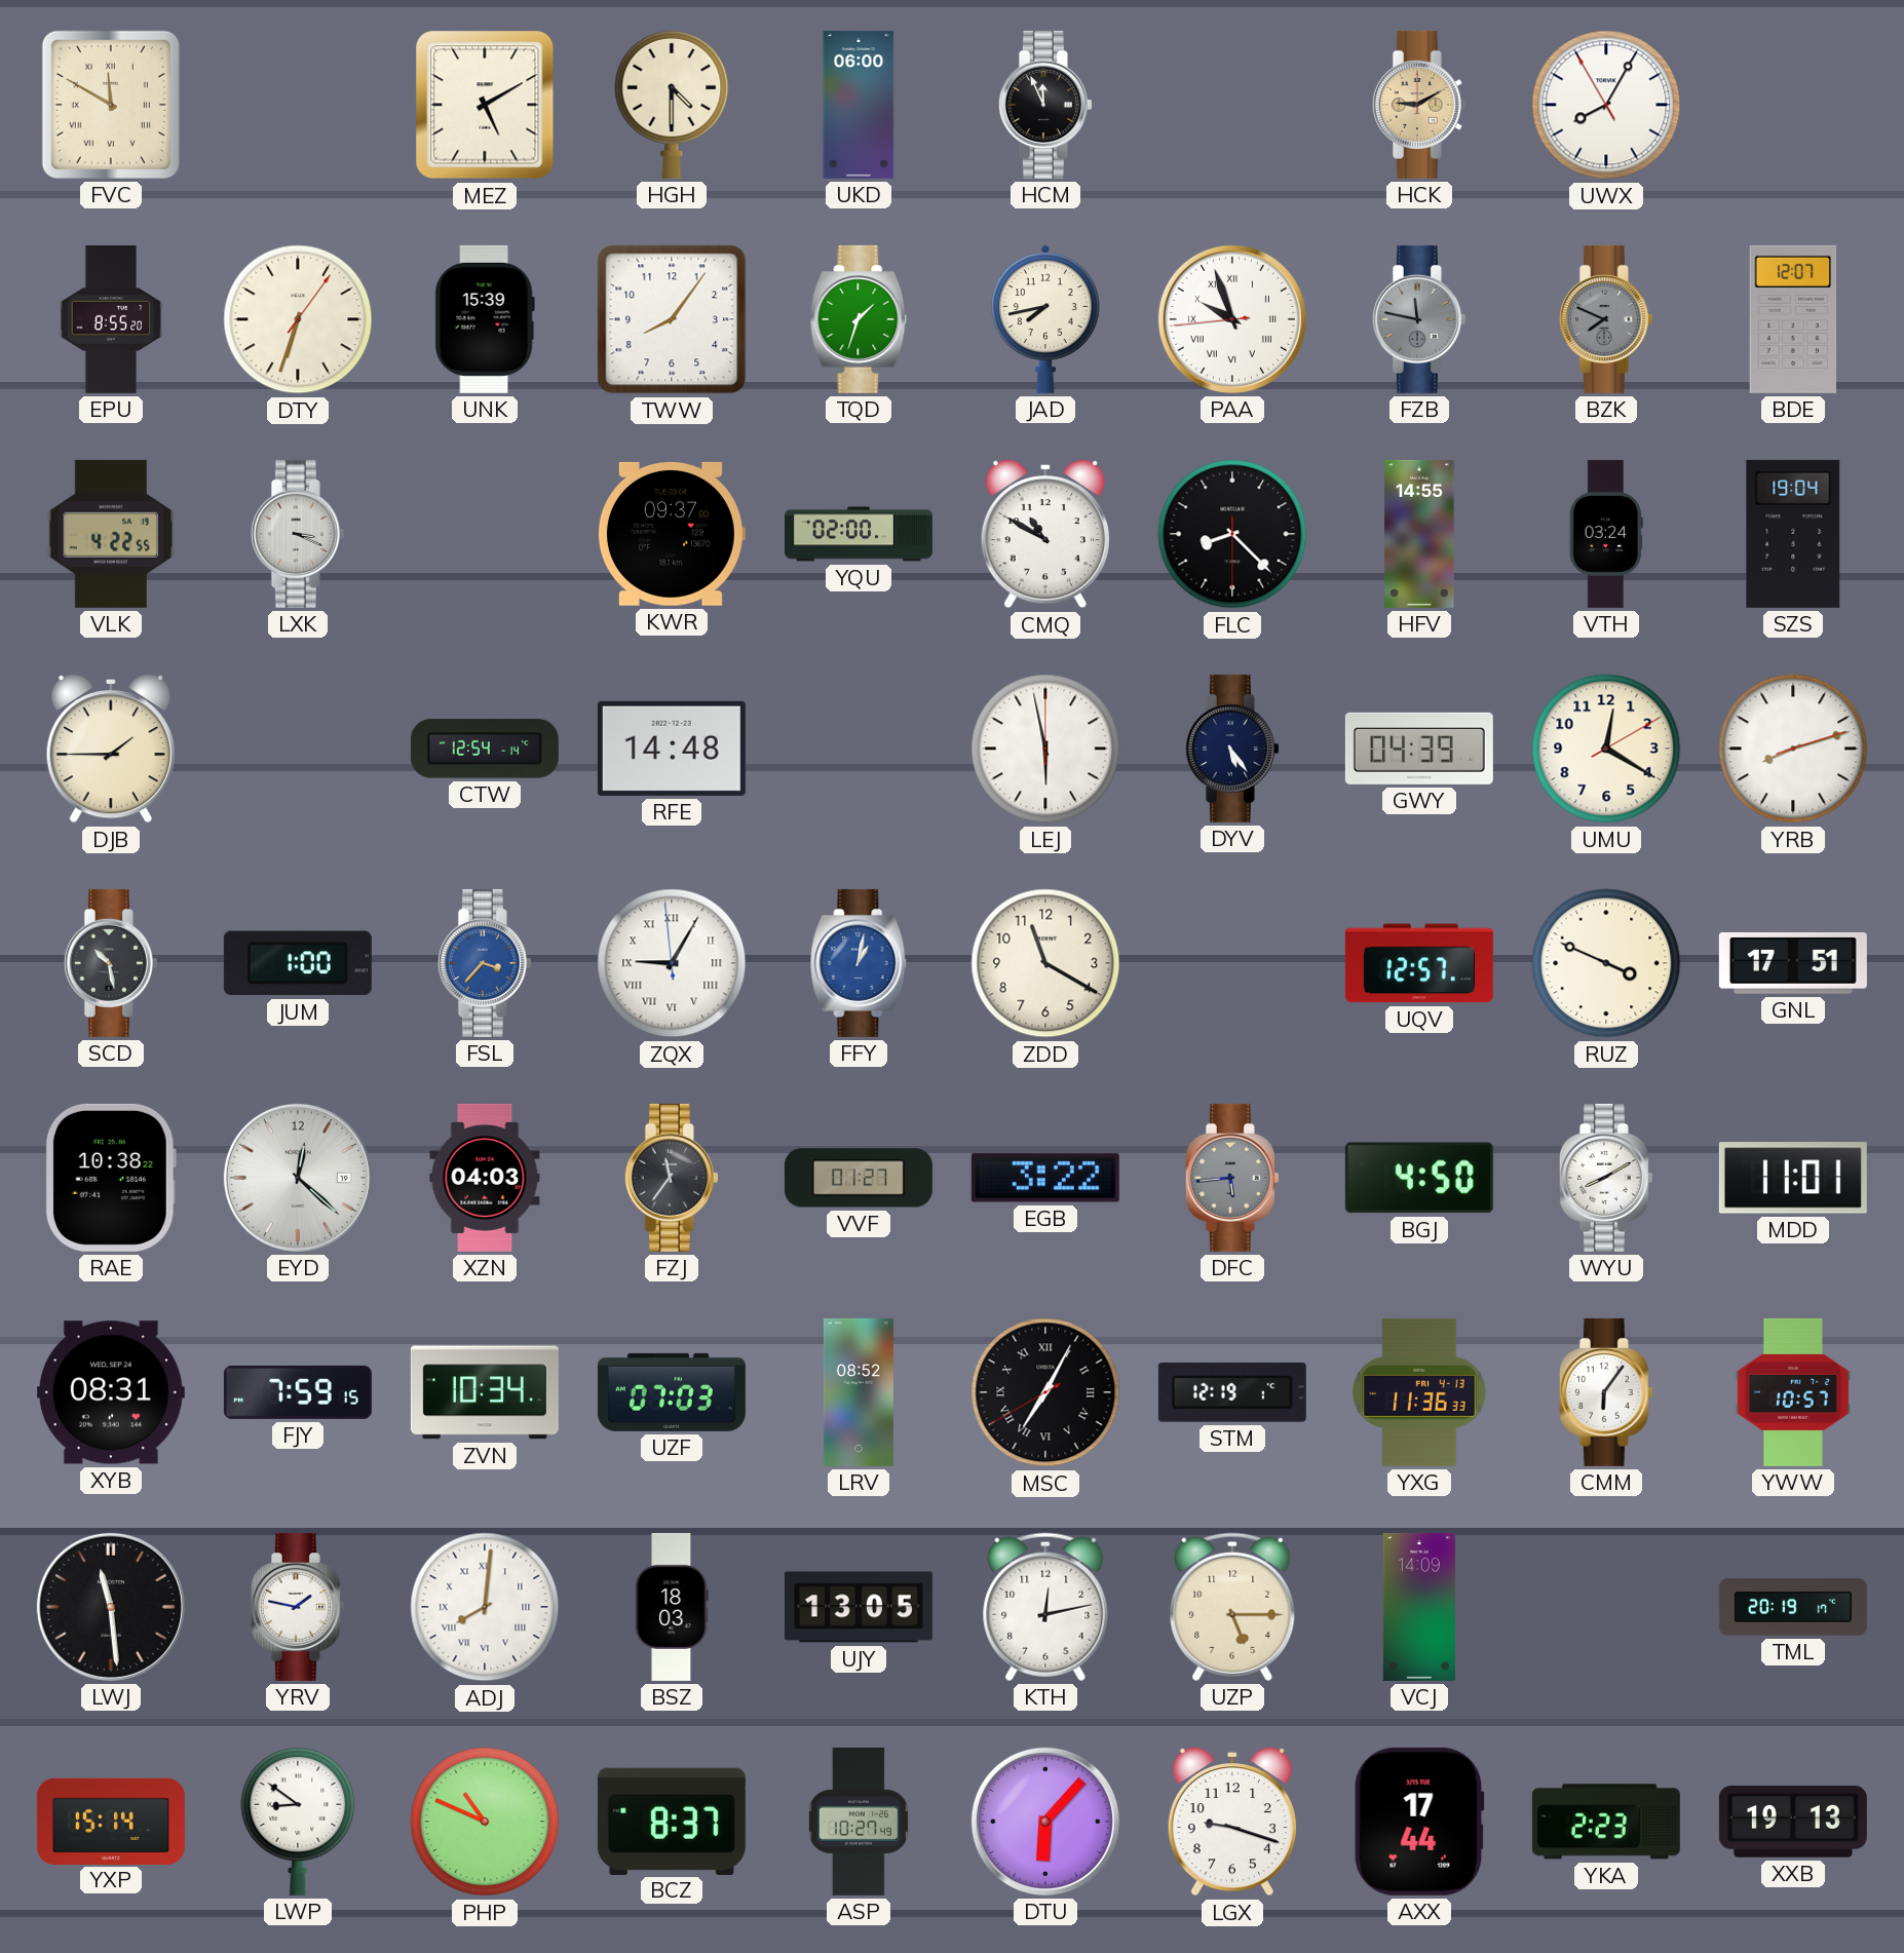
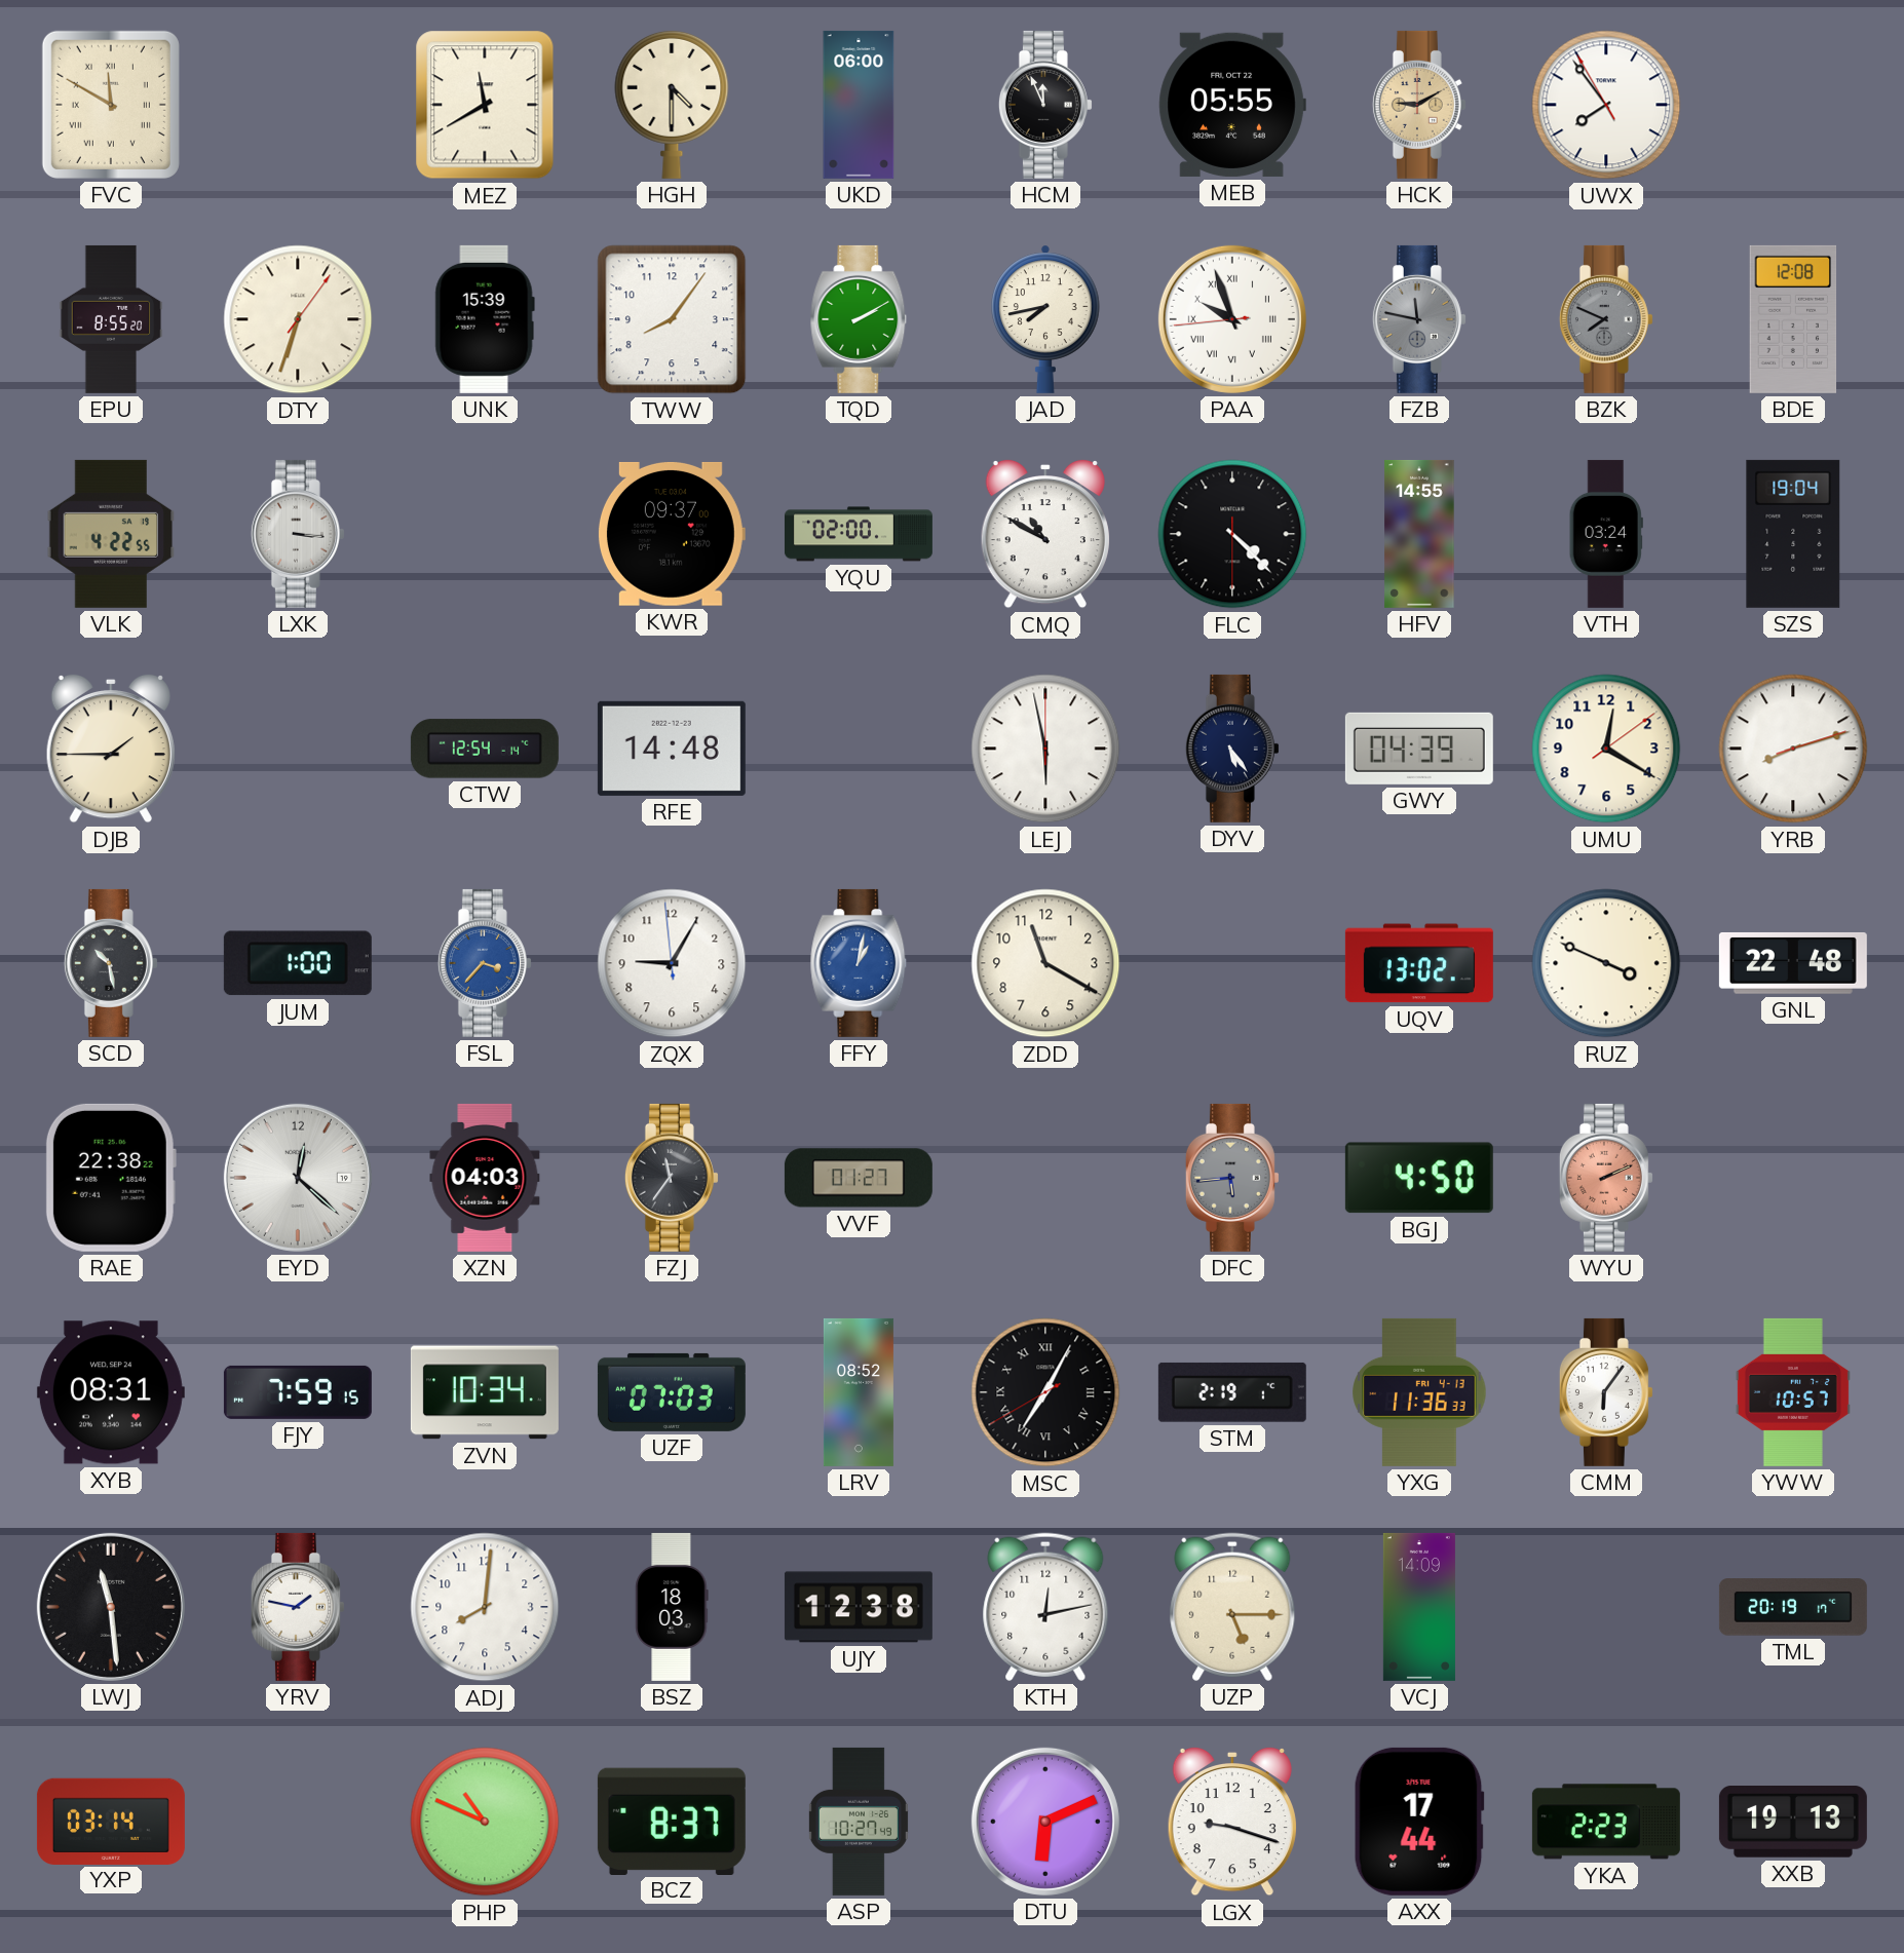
MEZ: 5:10 -> 11:40
MEB: none -> 05:55
UWX: 8:04 -> 7:53
TQD: 1:33 -> 2:10
BDE: 12:07 -> 12:08
LXK: 3:19 -> 3:16
FLC: 8:22 -> 4:22
UMU: 12:20:10 -> 12:20:09
ZQX numerals: Roman -> Arabic
UQV: 12:57 -> 13:02
GNL: 17:51 -> 22:48
RAE: 10:38 -> 22:38
EGB: 3:22 -> none
WYU: 8:10 -> 2:11
WYU dial: white -> salmon
MDD: 11:01 -> none
STM: 12:19 -> 2:19
ADJ numerals: Roman -> Arabic
UJY: 13:05 -> 12:38
YXP: 15:14 -> 03:14
LWP: 8:51 -> none
DTU: 6:07 -> 6:11
